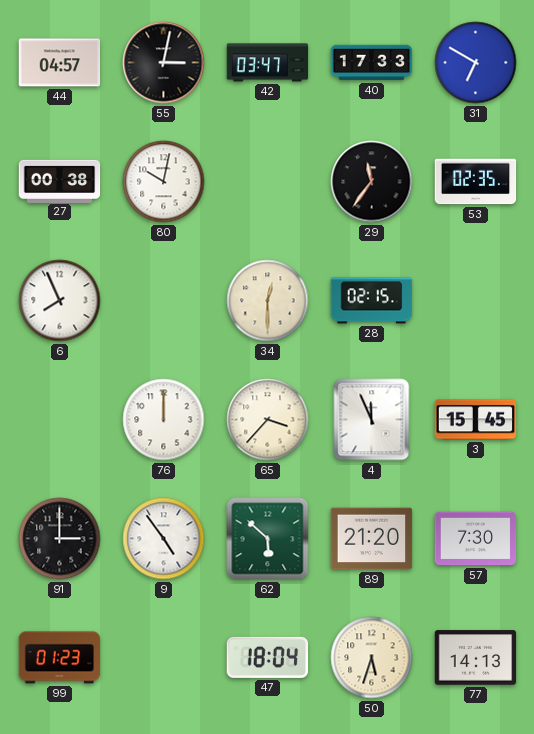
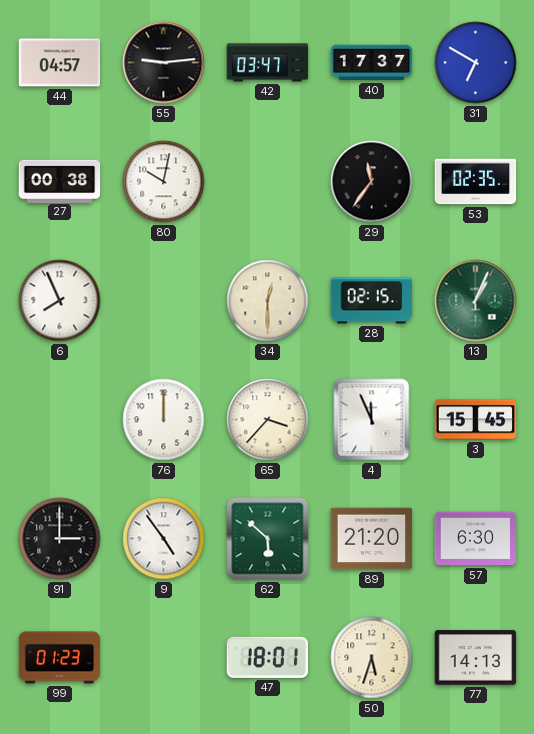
55: 3:02 -> 9:14
40: 17:33 -> 17:37
13: none -> 1:04
57: 7:30 -> 6:30
47: 18:04 -> 18:01
